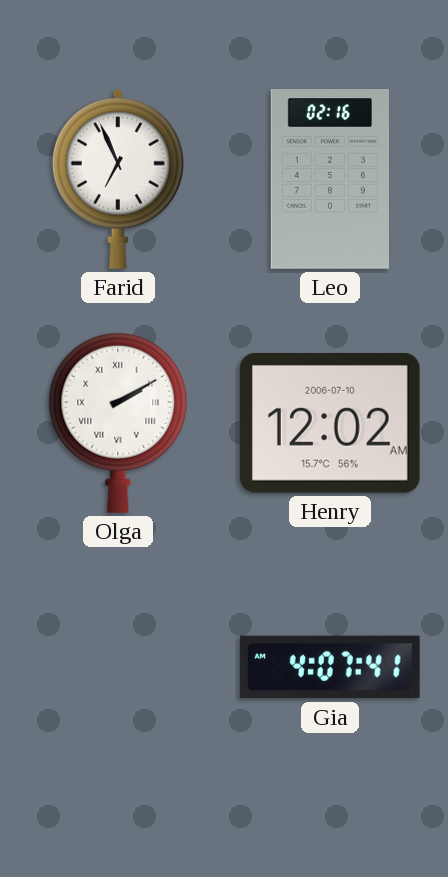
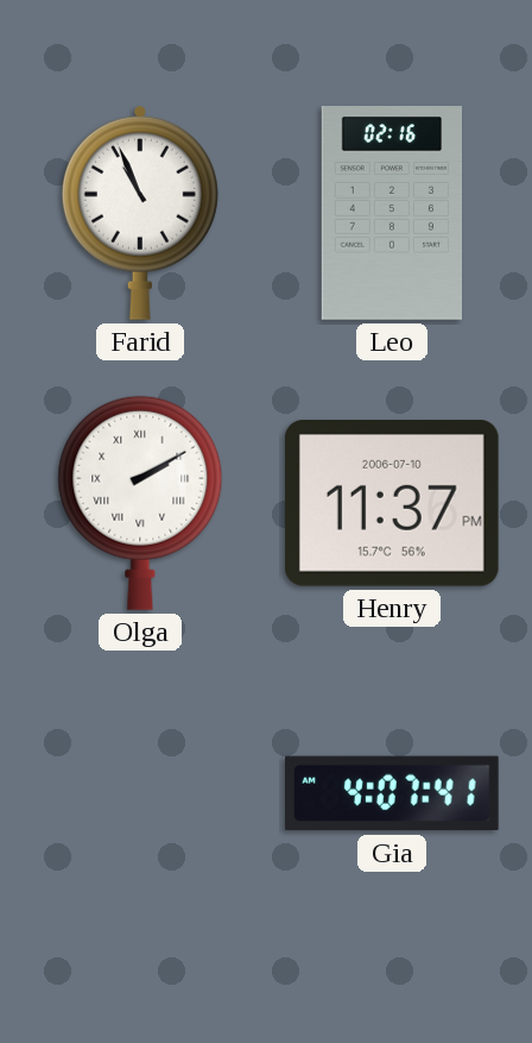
Farid: 6:56 -> 10:56
Henry: 12:02 -> 11:37
